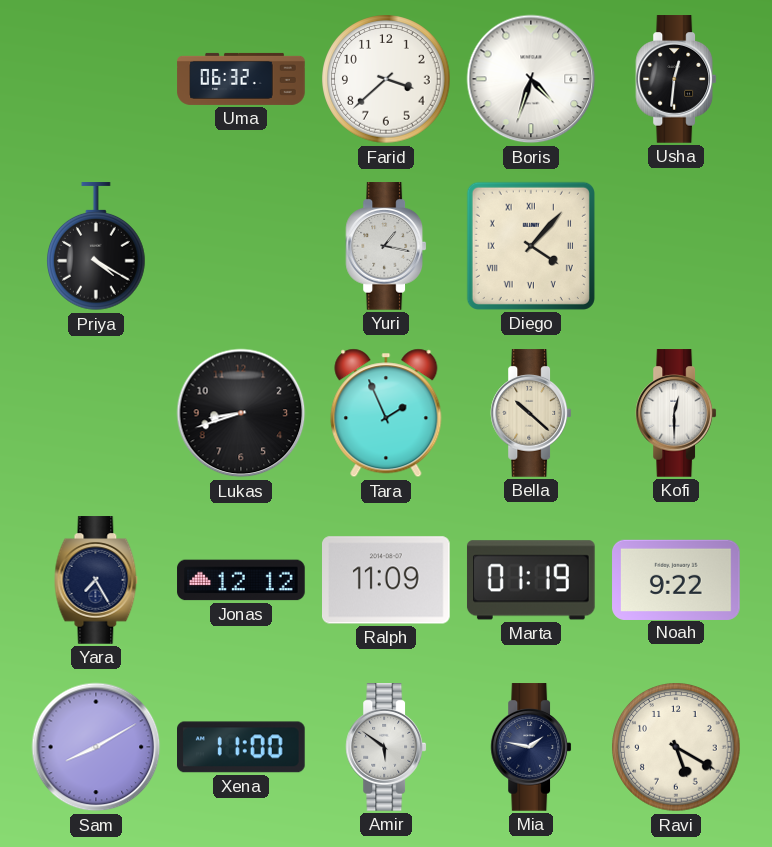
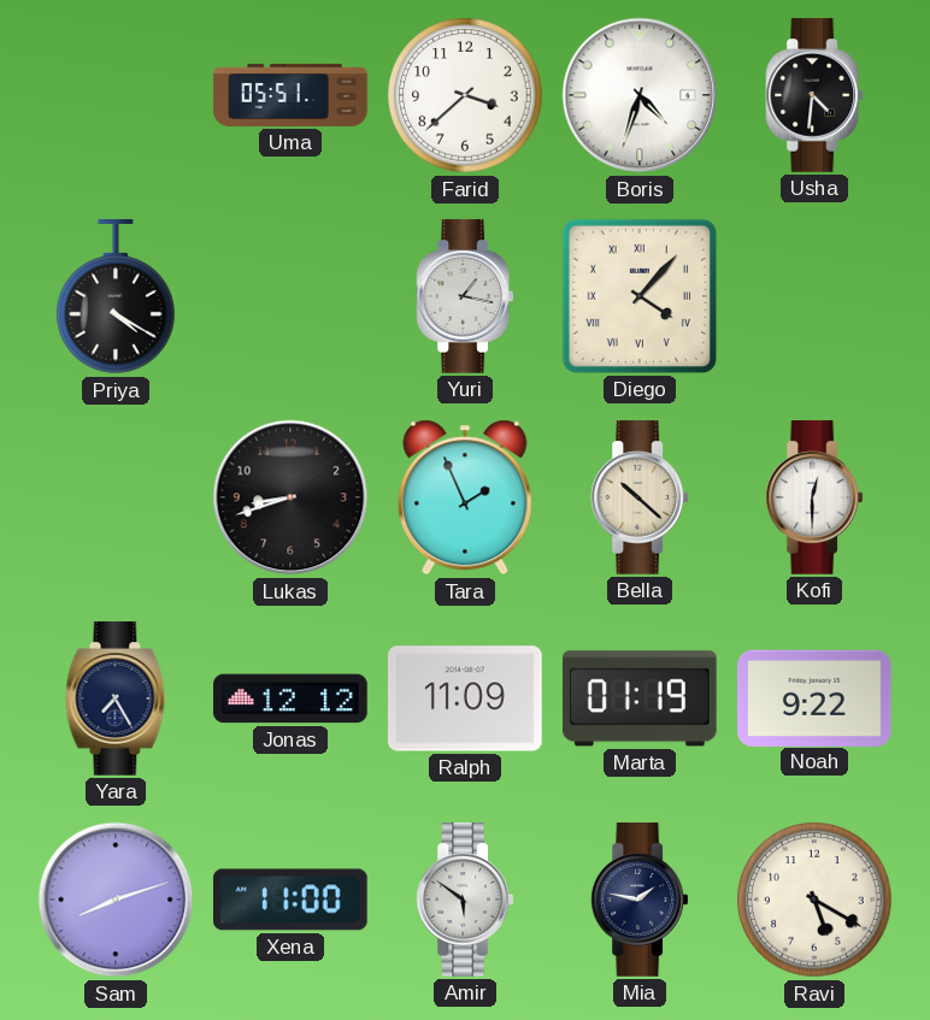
Uma: 06:32 -> 05:51
Usha: 12:31 -> 4:31
Sam: 8:10 -> 8:12
